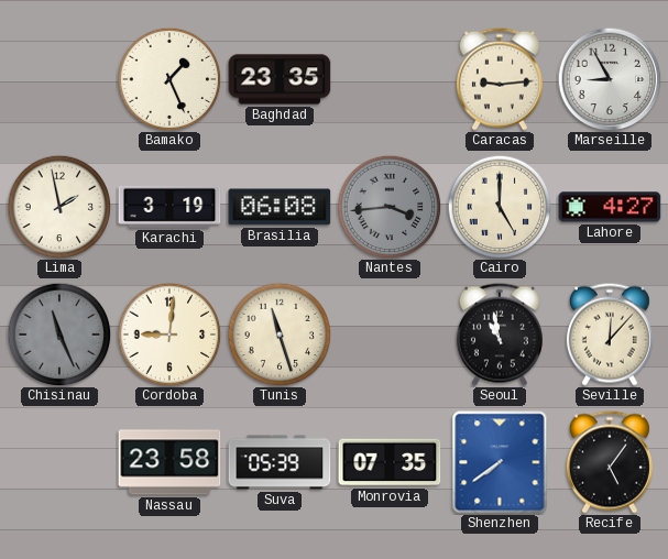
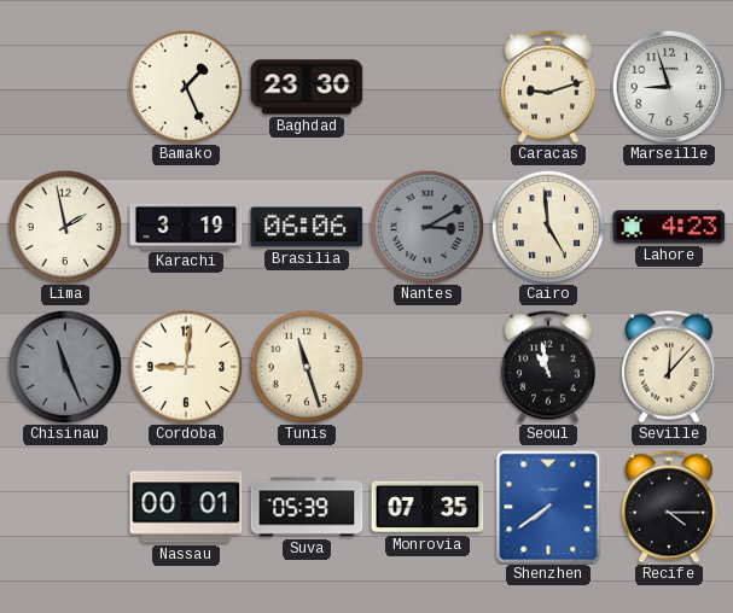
Baghdad: 23:35 -> 23:30
Caracas: 9:14 -> 9:12
Marseille: 8:55 -> 8:57
Brasilia: 06:08 -> 06:06
Nantes: 3:44 -> 3:10
Cairo: 5:00 -> 4:59
Lahore: 4:27 -> 4:23
Nassau: 23:58 -> 00:01
Recife: 5:06 -> 4:15
